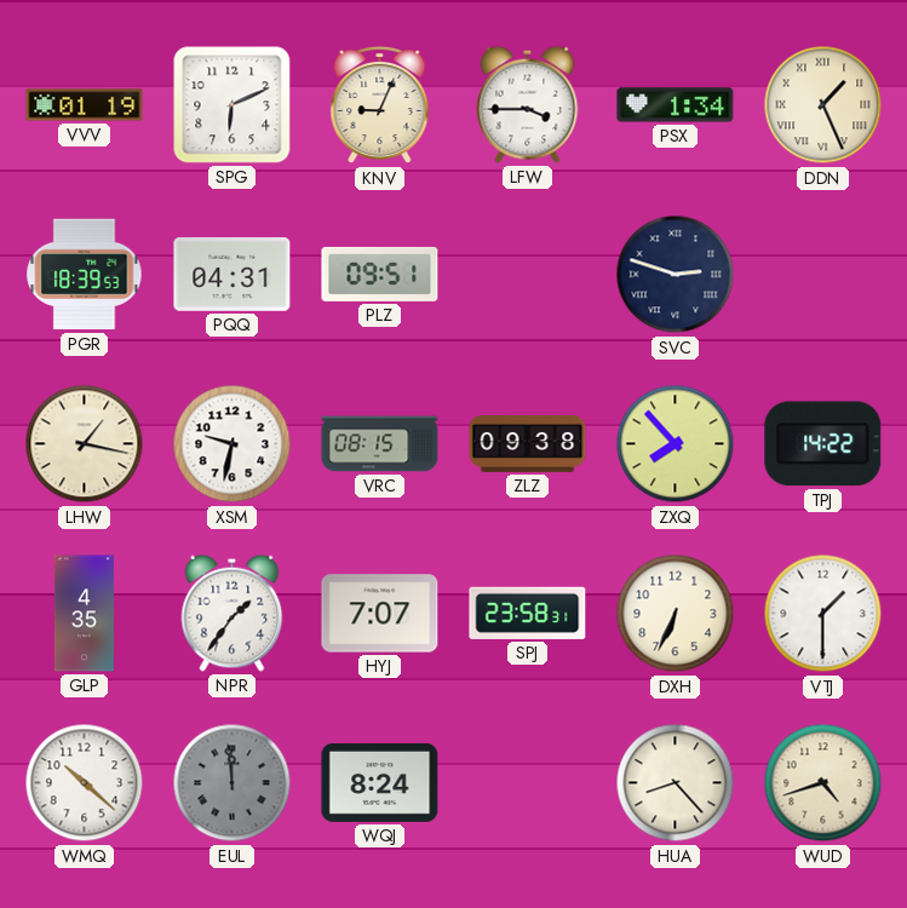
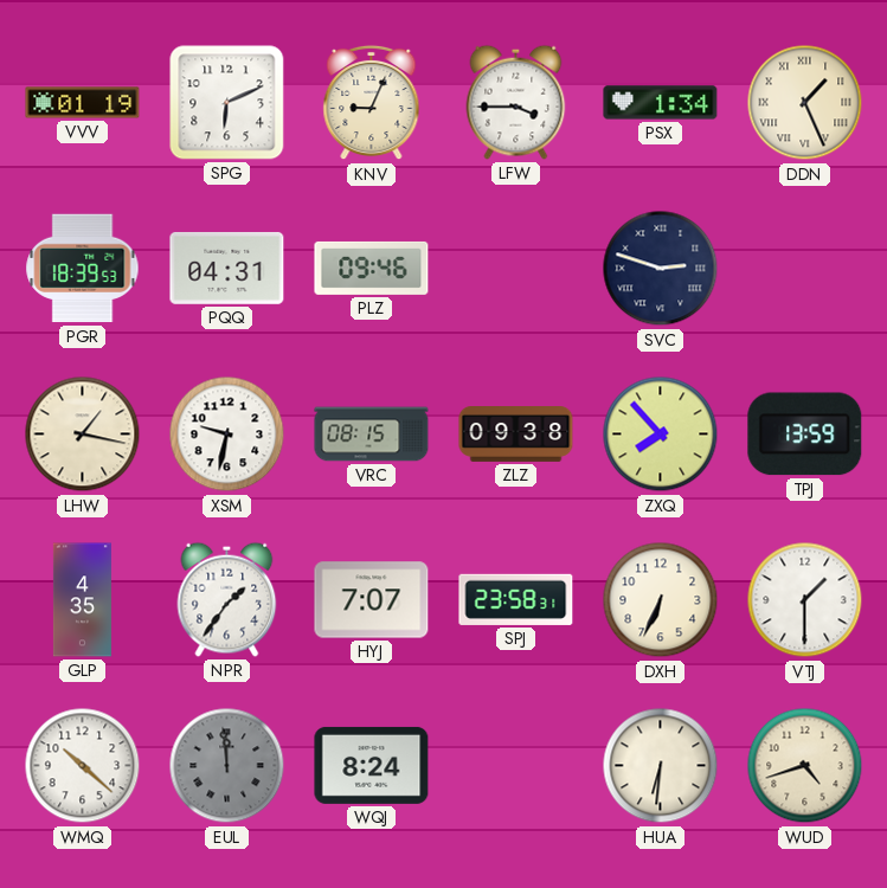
PLZ: 09:51 -> 09:46
TPJ: 14:22 -> 13:59
HUA: 8:23 -> 6:31
